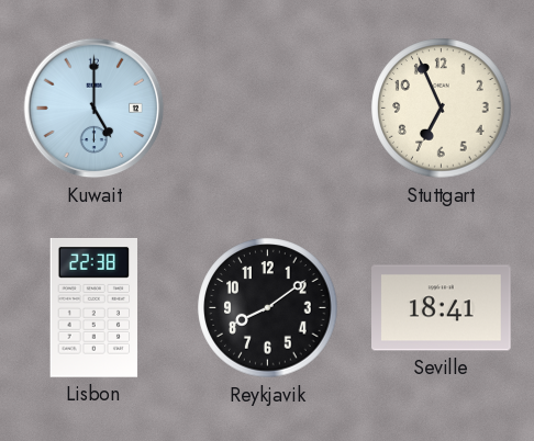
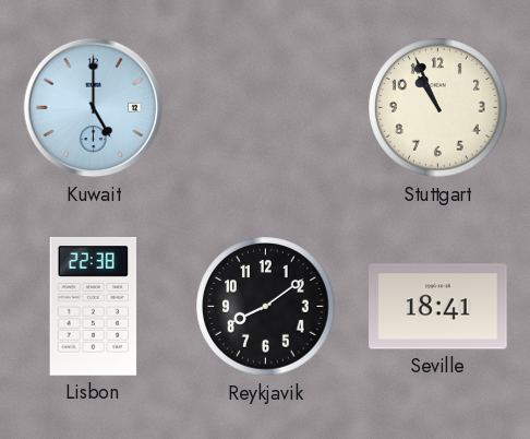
Stuttgart: 6:56 -> 10:56
